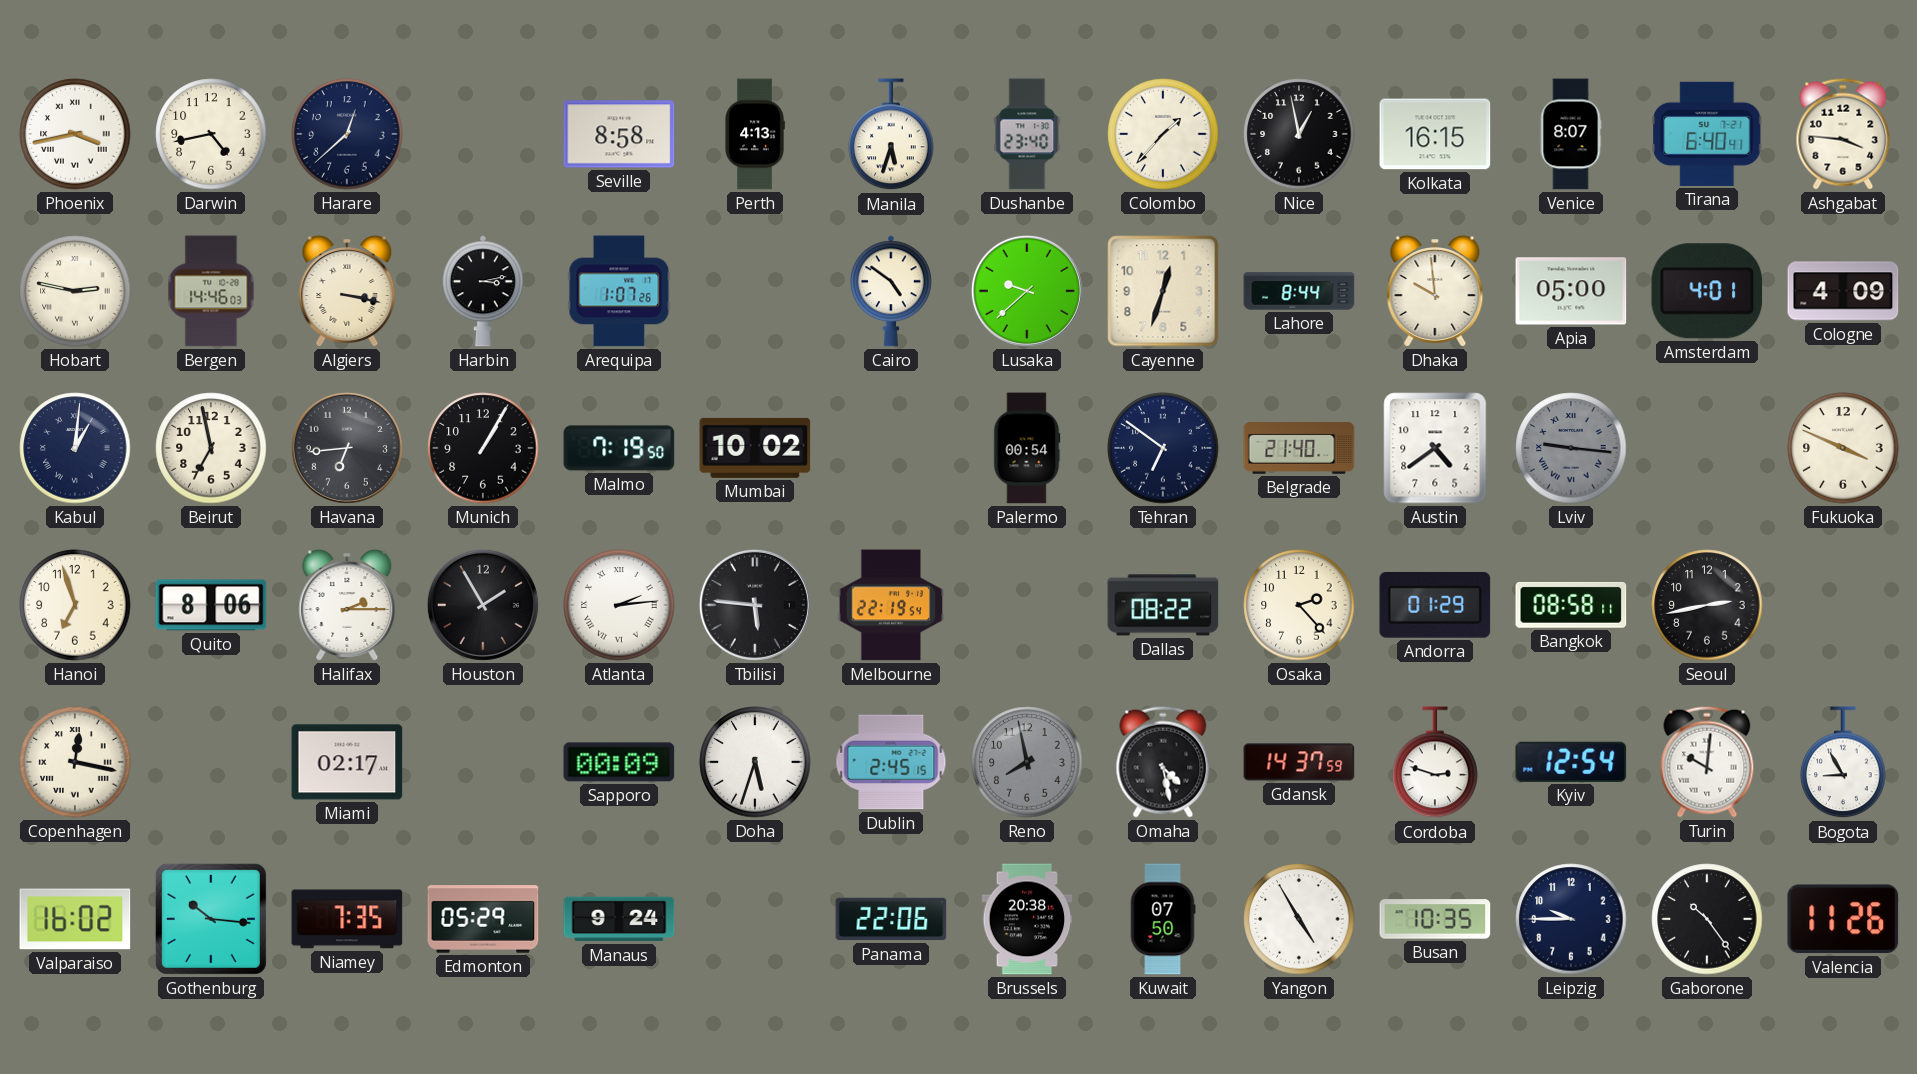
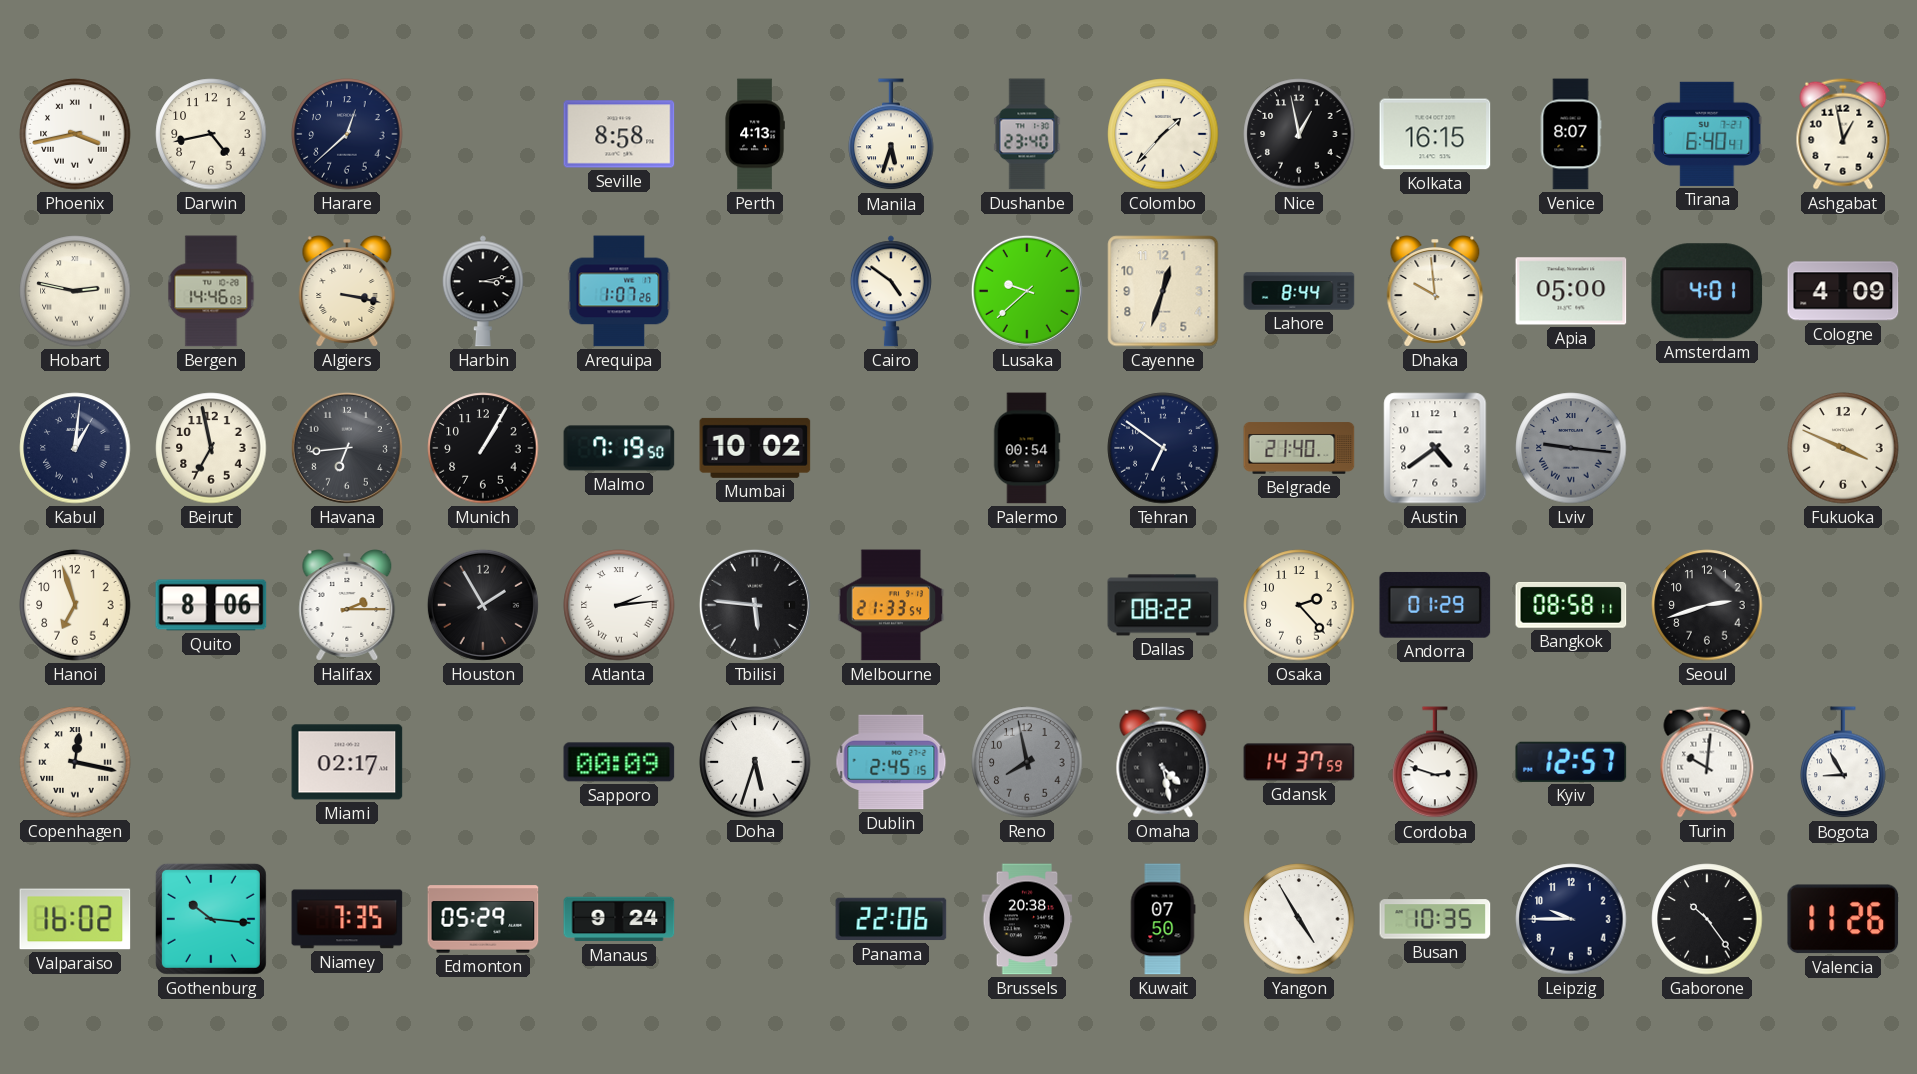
Ashgabat: 3:46 -> 12:58
Melbourne: 22:19 -> 21:33
Seoul: 2:43 -> 2:42
Kyiv: 12:54 -> 12:57
